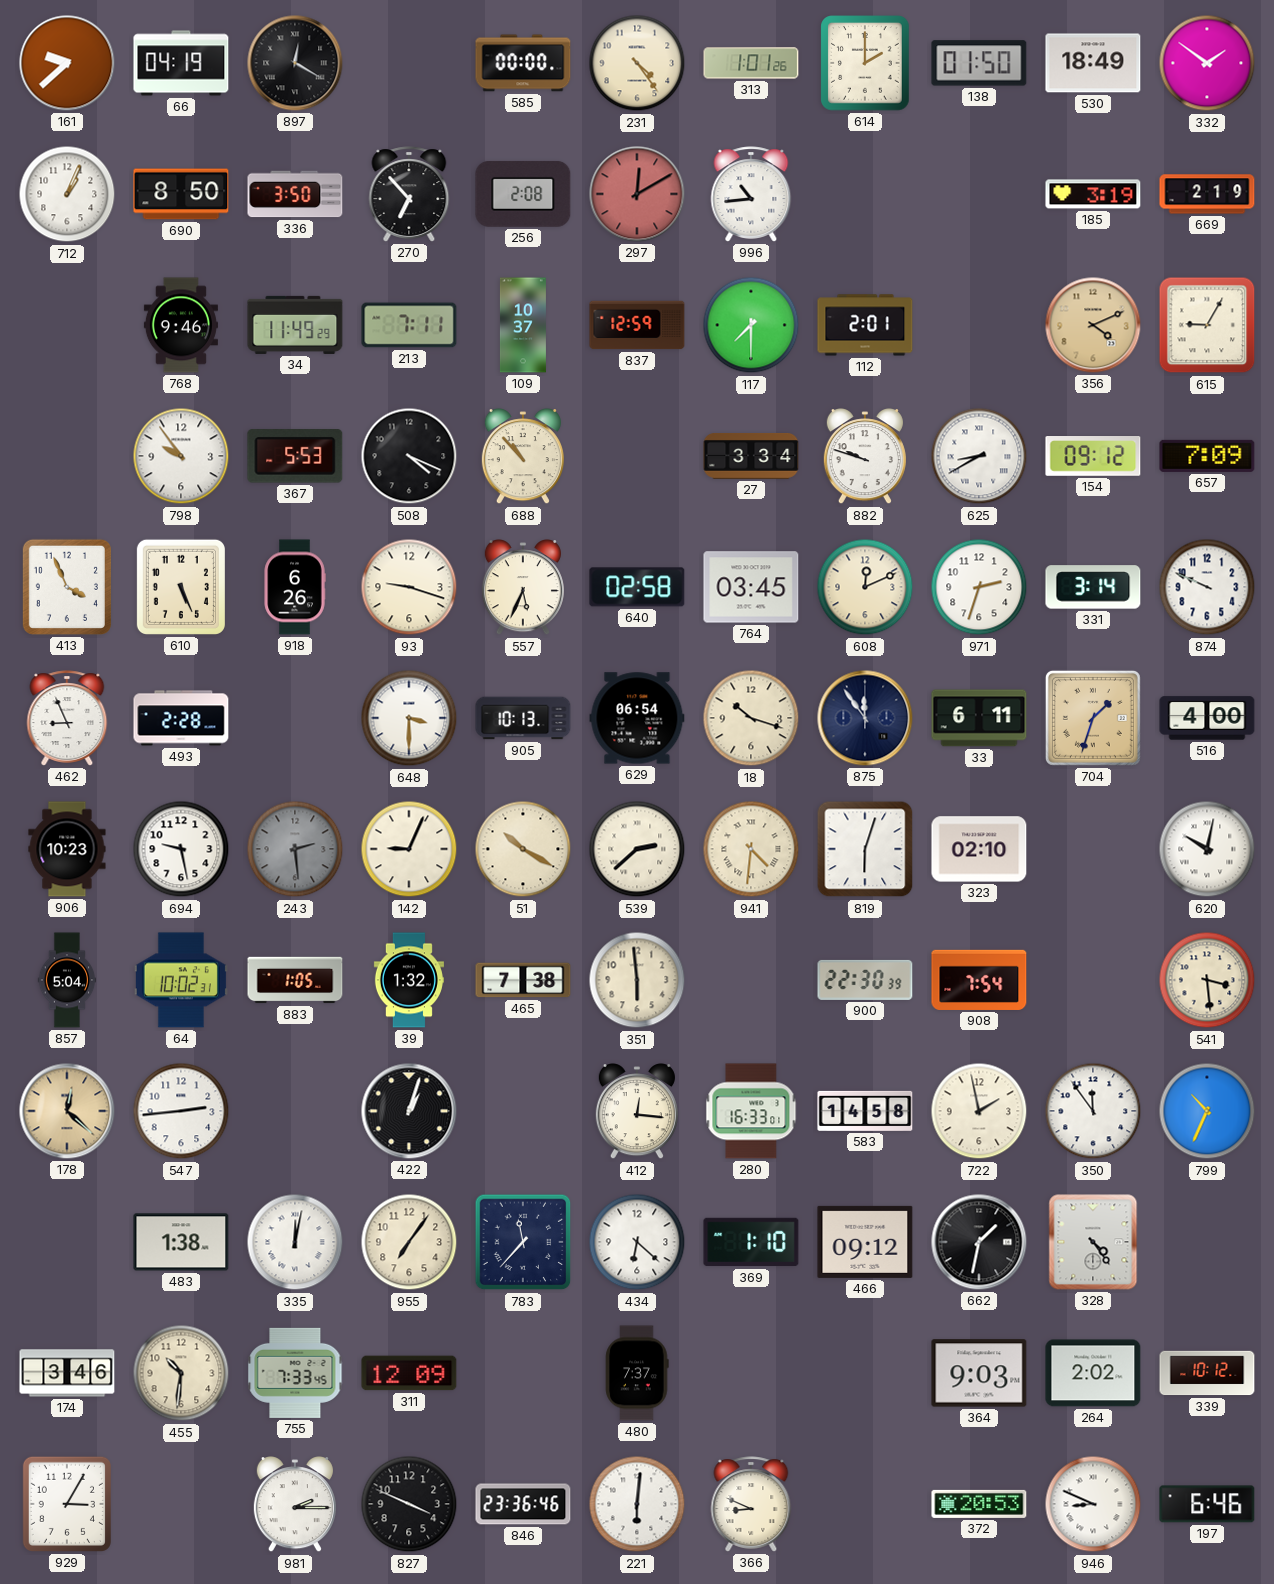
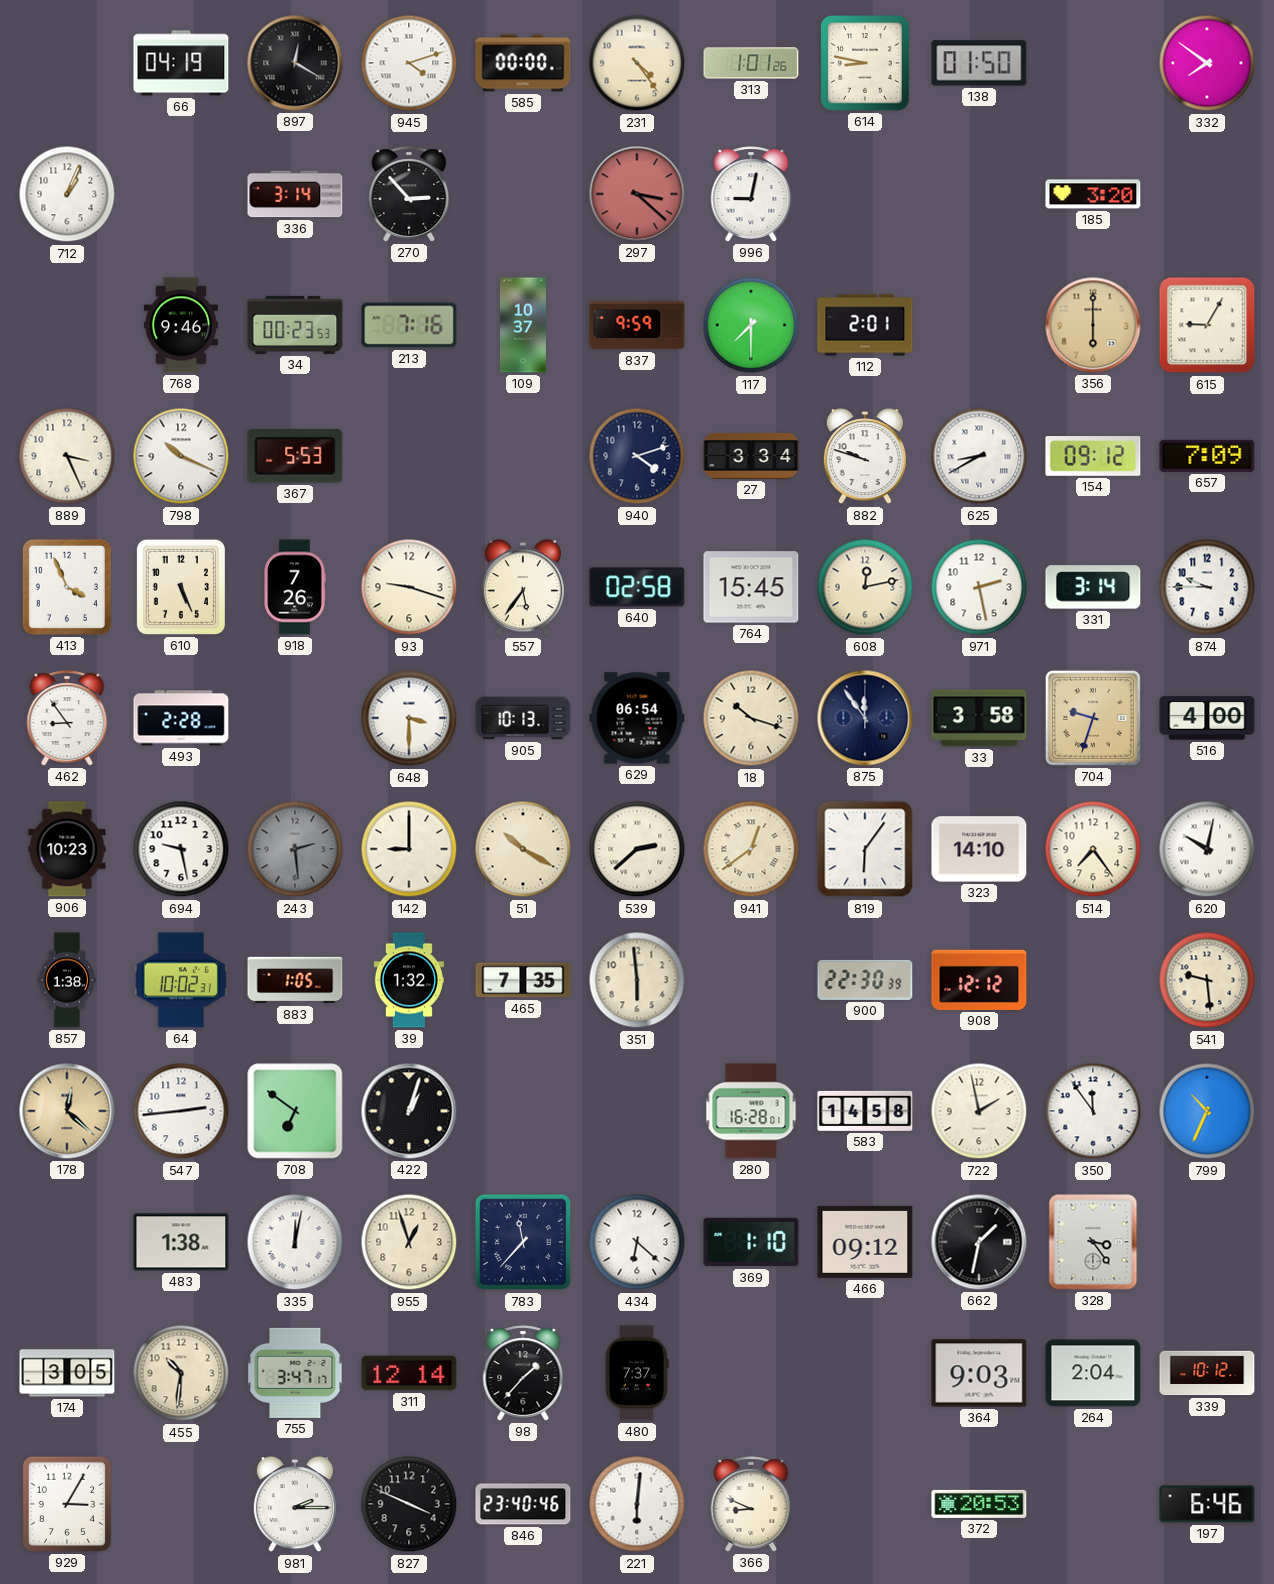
161: 9:38 -> none
945: none -> 4:12
614: 2:00 -> 8:47
530: 18:49 -> none
332: 1:51 -> 7:51
690: 8:50 -> none
336: 3:50 -> 3:14
270: 6:53 -> 2:53
256: 2:08 -> none
297: 12:10 -> 3:22
996: 10:44 -> 9:02
185: 3:19 -> 3:20
669: 2:19 -> none
34: 11:49 -> 00:23
213: 7:11 -> 7:16
837: 12:59 -> 9:59
356: 4:11 -> 6:00
889: none -> 3:26
798: 9:54 -> 10:19
508: 4:19 -> none
688: 10:53 -> none
940: none -> 4:12
918: 6:26 -> 7:26
557: 5:34 -> 5:36
764: 03:45 -> 15:45
608: 12:11 -> 12:13
971: 2:33 -> 2:28
874: 9:49 -> 9:45
462: 8:56 -> 8:54
33: 6:11 -> 3:58
704: 1:33 -> 9:33
142: 9:04 -> 9:00
941: 4:31 -> 12:39
819: 6:03 -> 6:06
323: 02:10 -> 14:10
514: none -> 7:24
857: 5:04 -> 1:38
465: 7:38 -> 7:35
908: 7:54 -> 12:12
541: 3:29 -> 9:29
708: none -> 6:51
412: 12:16 -> none
280: 16:33 -> 16:28
955: 7:06 -> 12:57
328: 4:24 -> 3:24
174: 3:46 -> 3:05
755: 7:33 -> 3:47
311: 12:09 -> 12:14
98: none -> 1:37
264: 2:02 -> 2:04
846: 23:36 -> 23:40
946: 8:49 -> none
